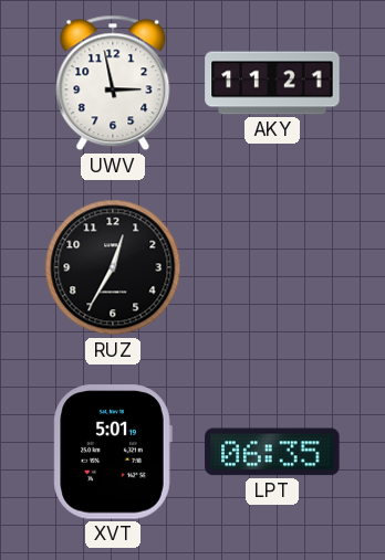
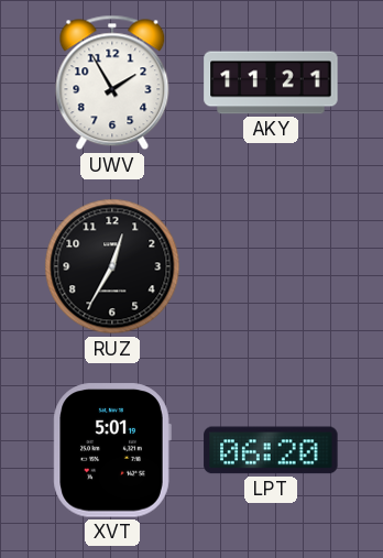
UWV: 2:58 -> 1:55
LPT: 06:35 -> 06:20
